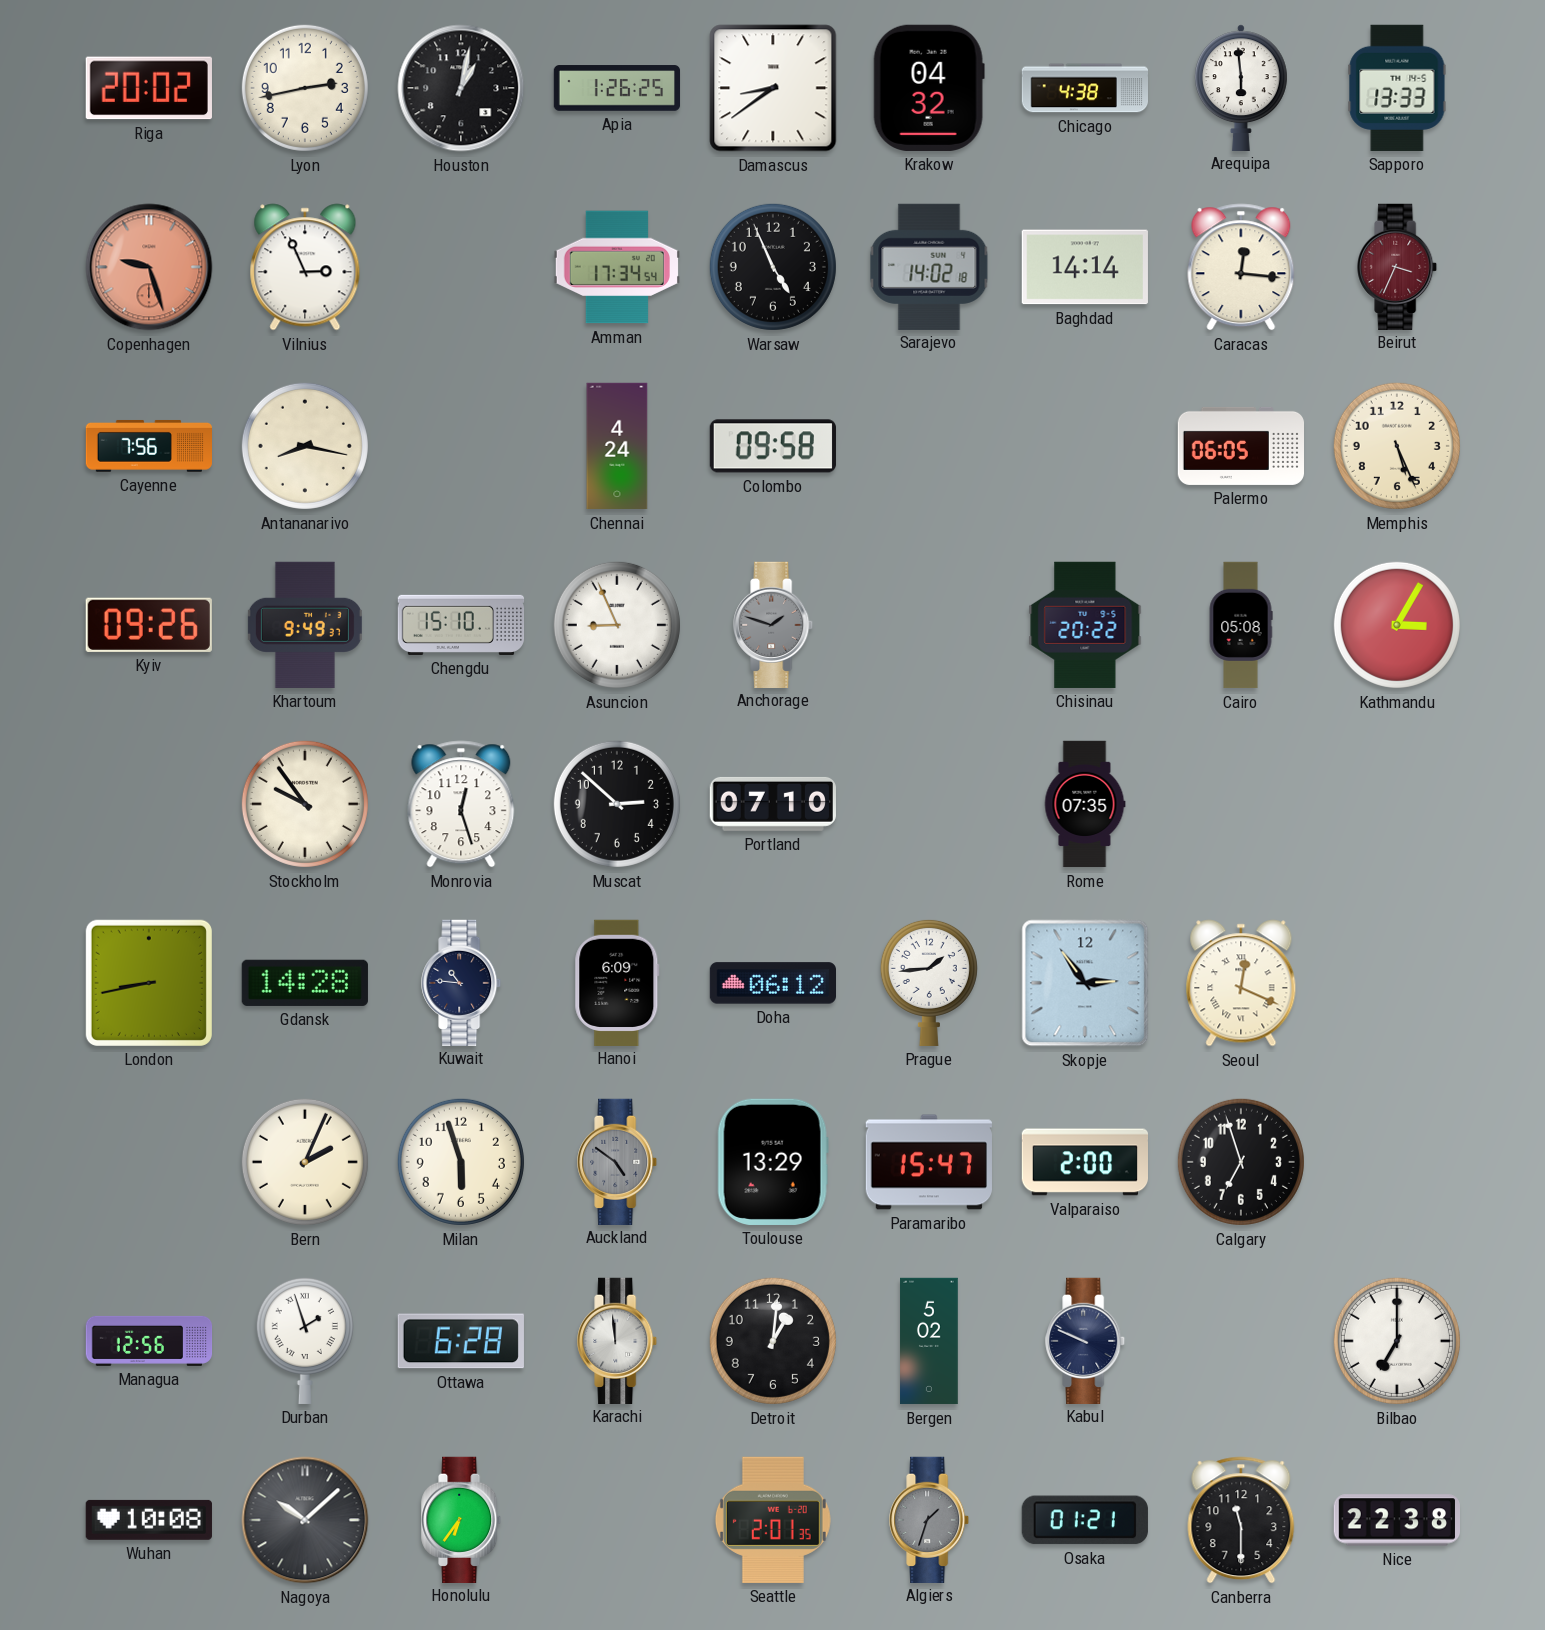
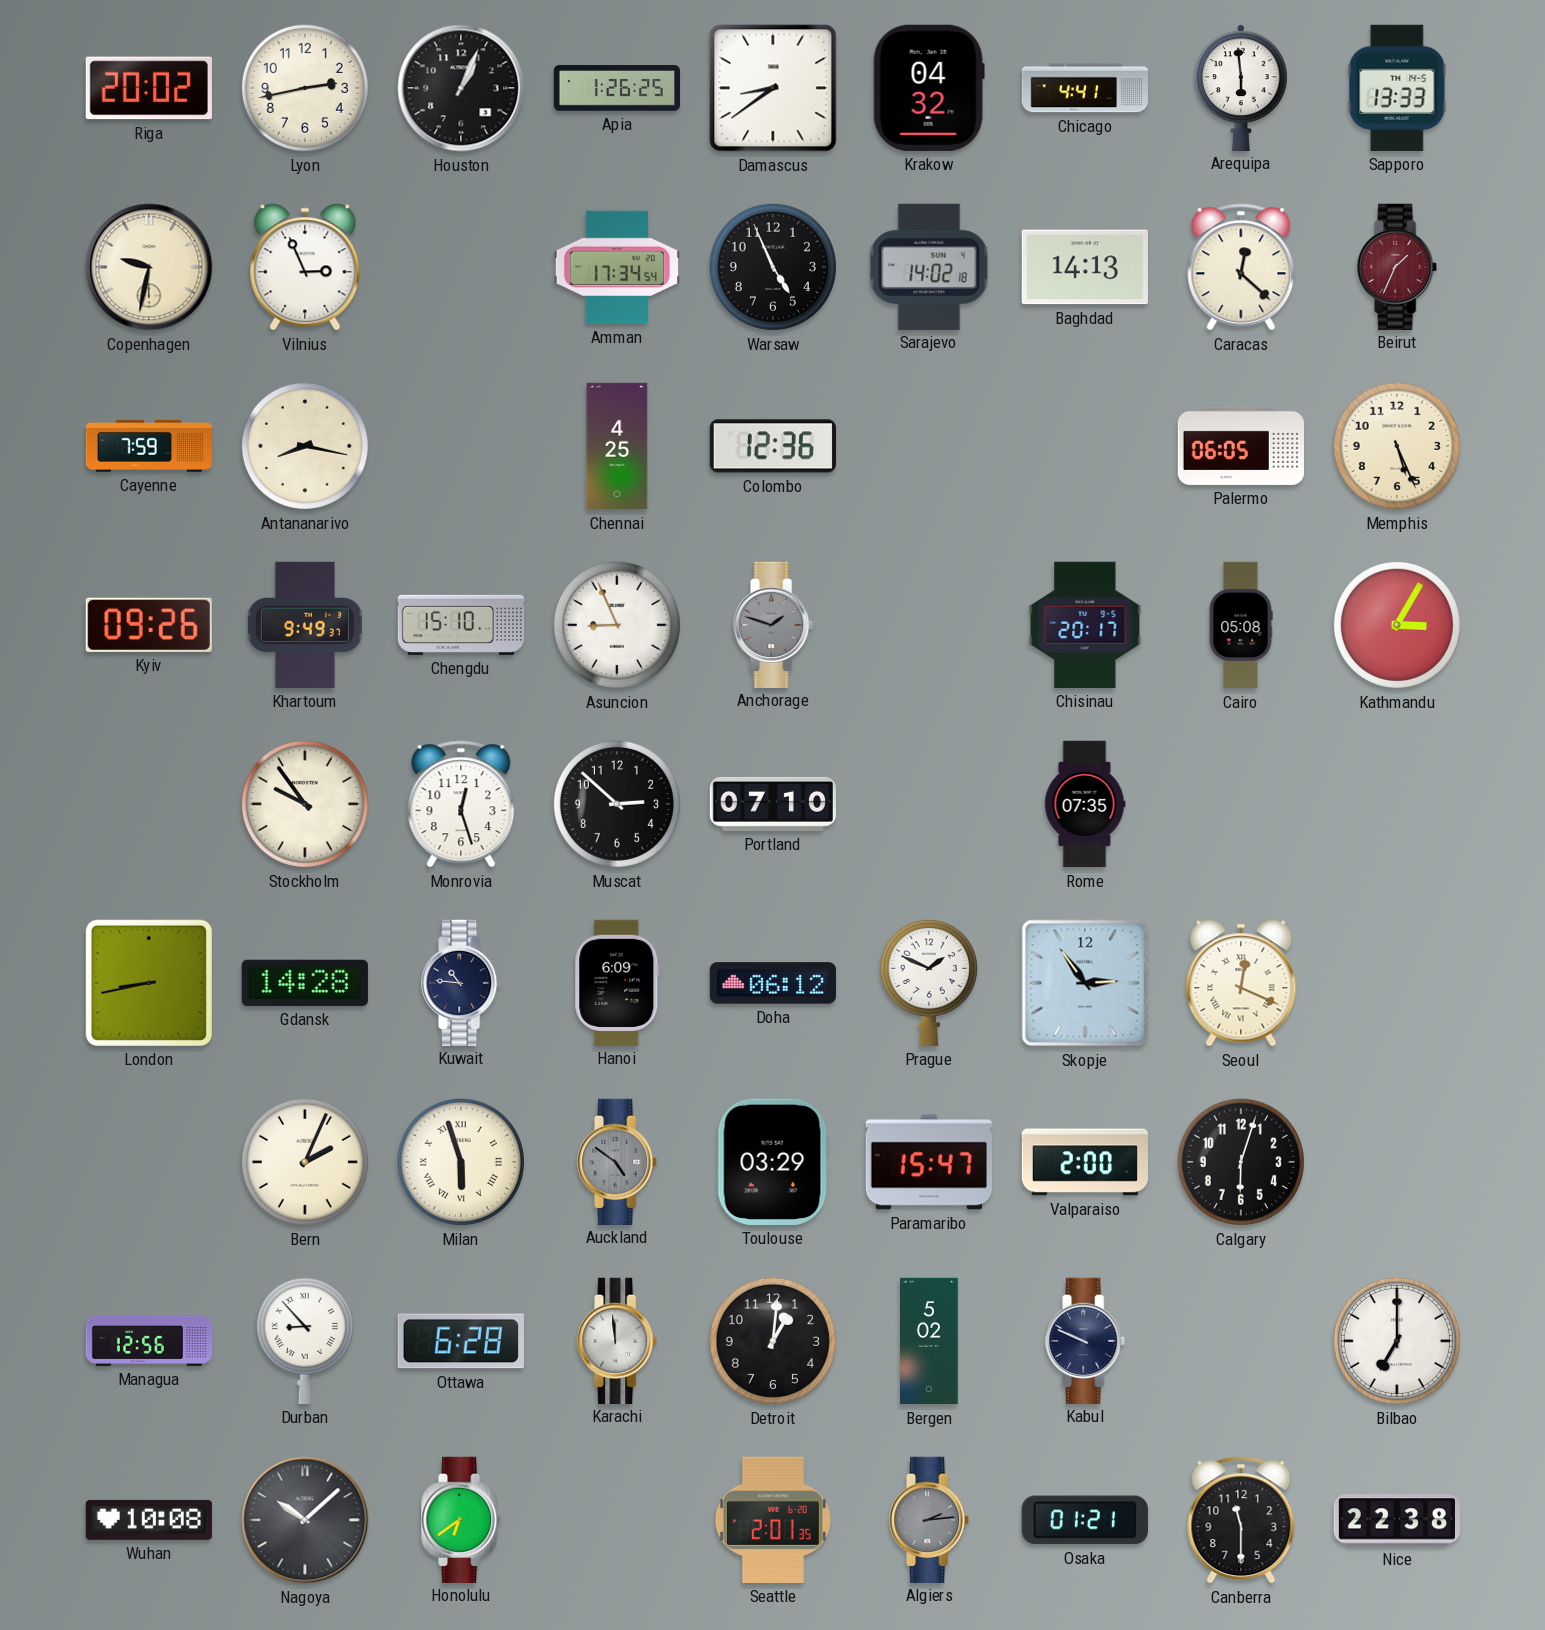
Houston: 1:02 -> 1:04
Chicago: 4:38 -> 4:41
Copenhagen: 9:27 -> 9:32
Copenhagen dial: salmon -> cream
Baghdad: 14:14 -> 14:13
Caracas: 12:16 -> 12:22
Beirut: 3:34 -> 1:34
Cayenne: 7:56 -> 7:59
Chennai: 4:24 -> 4:25
Colombo: 09:58 -> 12:36
Chisinau: 20:22 -> 20:17
Prague: 1:44 -> 1:49
Milan numerals: Arabic -> Roman
Toulouse: 13:29 -> 03:29
Calgary: 6:57 -> 6:03
Durban: 1:57 -> 8:53
Honolulu: 6:36 -> 6:39
Algiers: 1:33 -> 2:14
